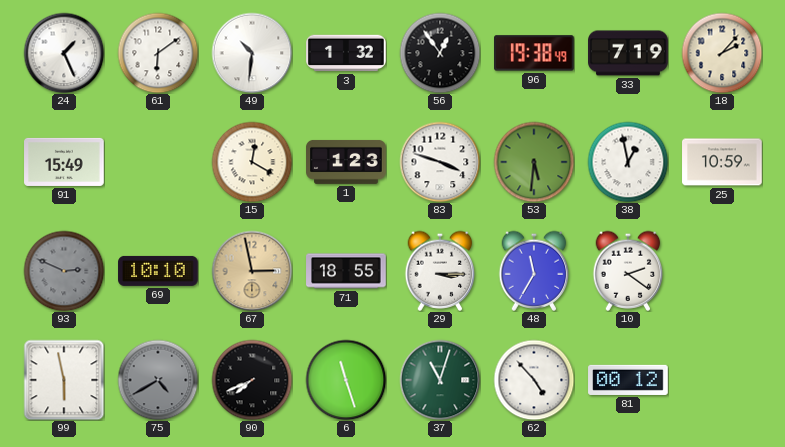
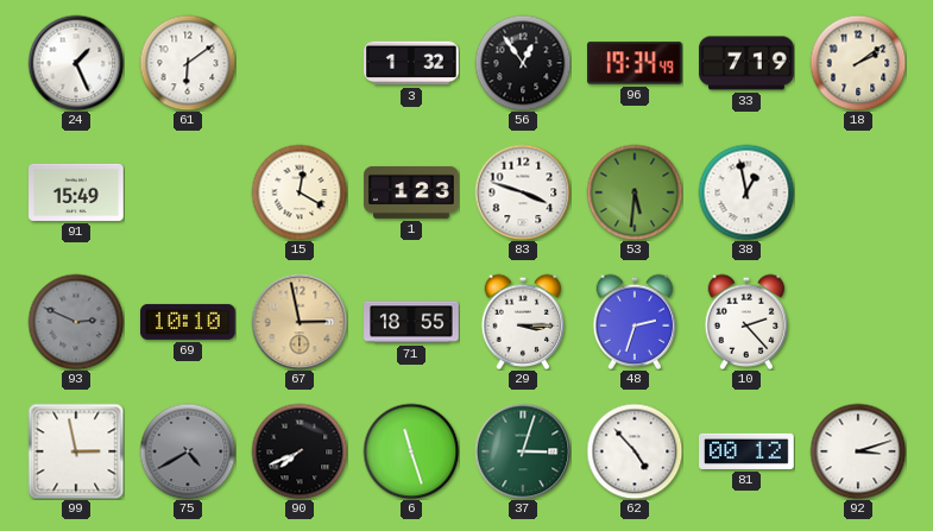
49: 10:31 -> none
96: 19:38 -> 19:34
18: 2:07 -> 2:09
25: 10:59 -> none
48: 11:35 -> 2:33
10: 2:21 -> 2:23
99: 5:58 -> 2:58
37: 11:03 -> 3:03
92: none -> 3:12
